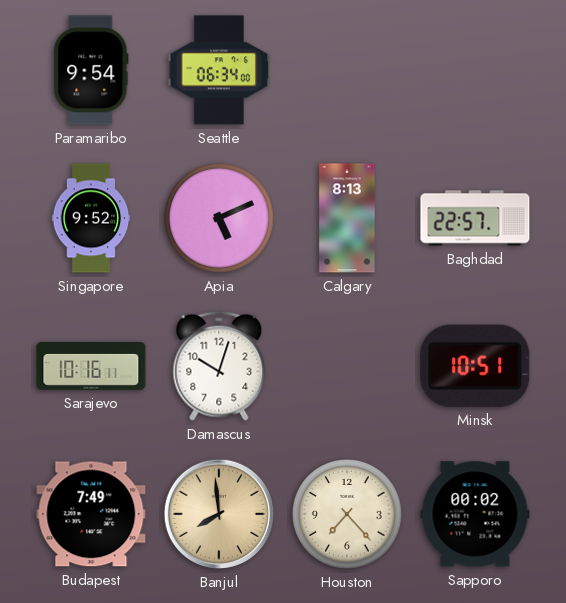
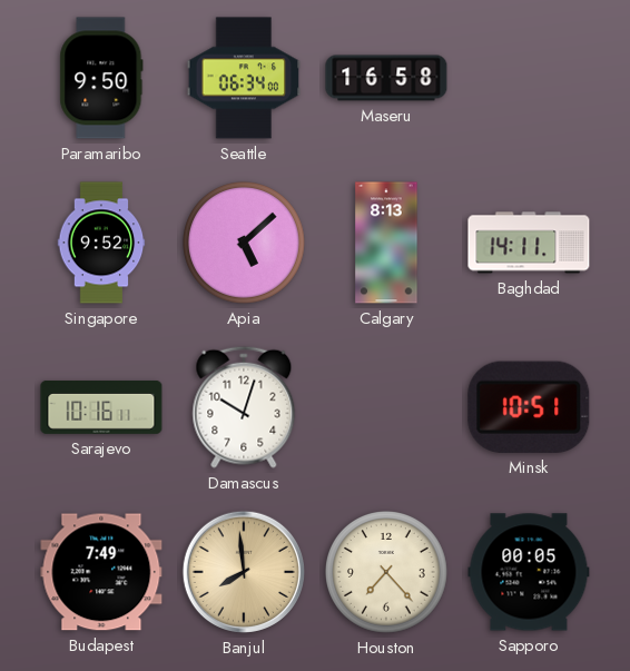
Paramaribo: 9:54 -> 9:50
Maseru: none -> 16:58
Apia: 5:11 -> 5:08
Baghdad: 22:57 -> 14:11
Sapporo: 00:02 -> 00:05
